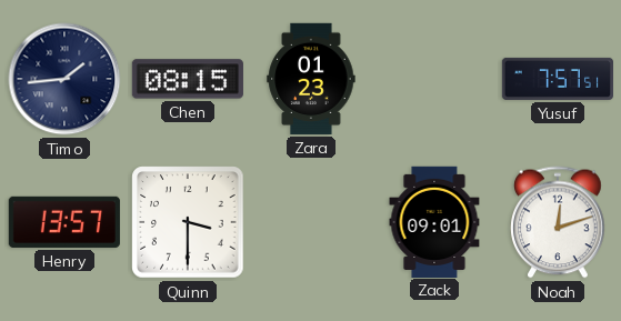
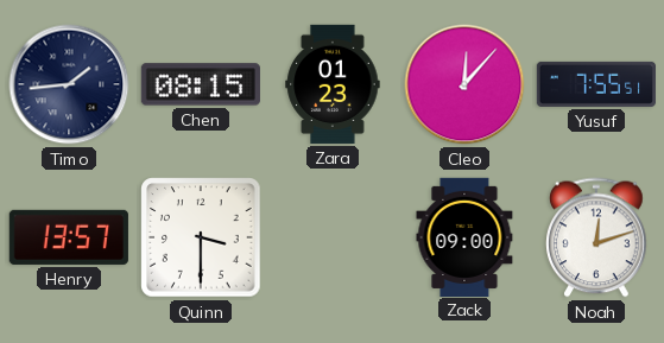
Cleo: none -> 12:07
Yusuf: 7:57 -> 7:55
Zack: 09:01 -> 09:00
